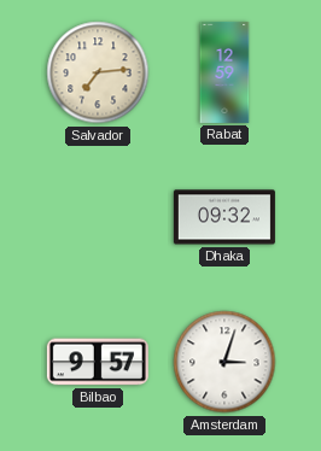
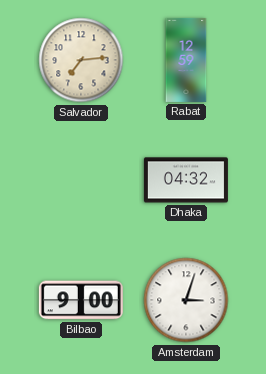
Dhaka: 09:32 -> 04:32
Bilbao: 9:57 -> 9:00
